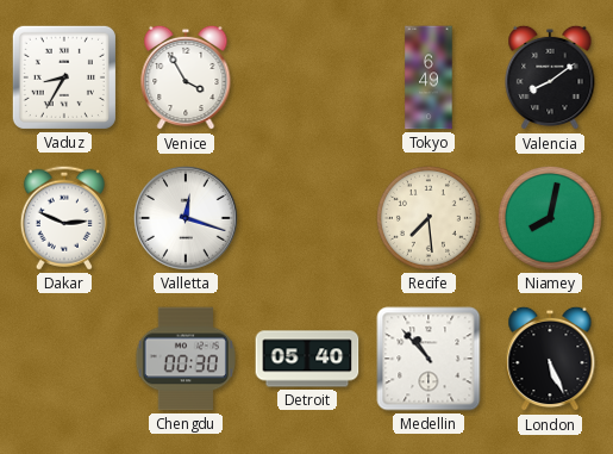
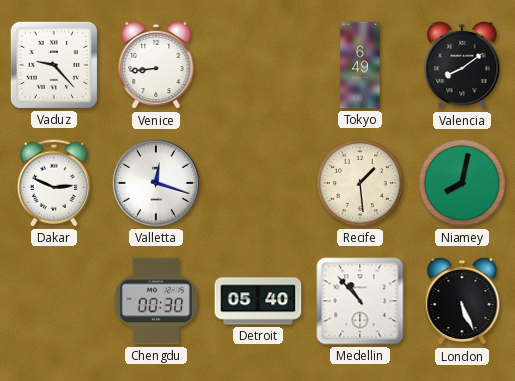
Vaduz: 8:35 -> 9:23
Venice: 3:55 -> 8:44
Recife: 7:29 -> 1:29
